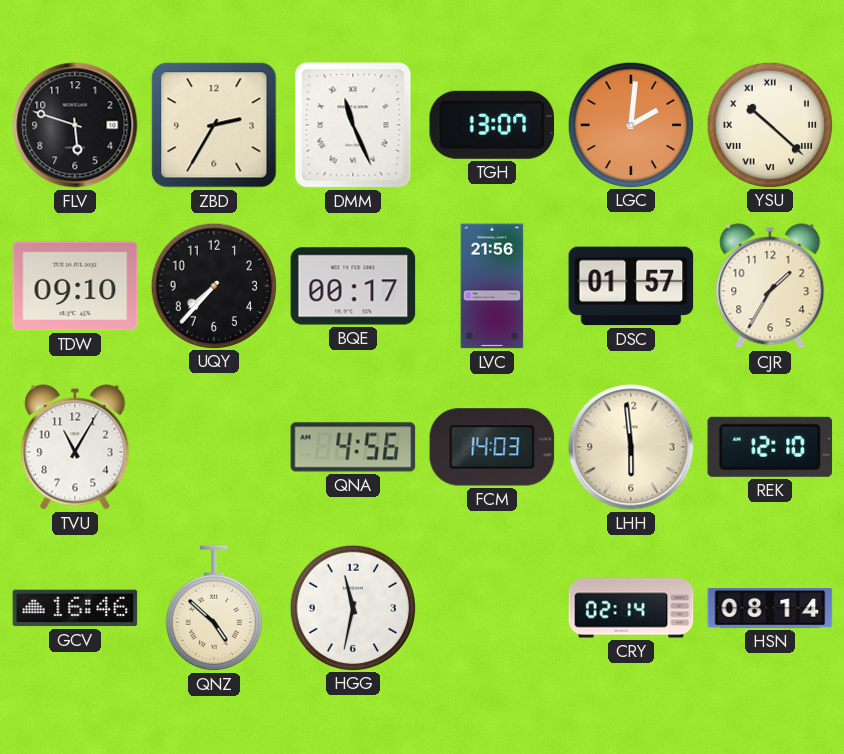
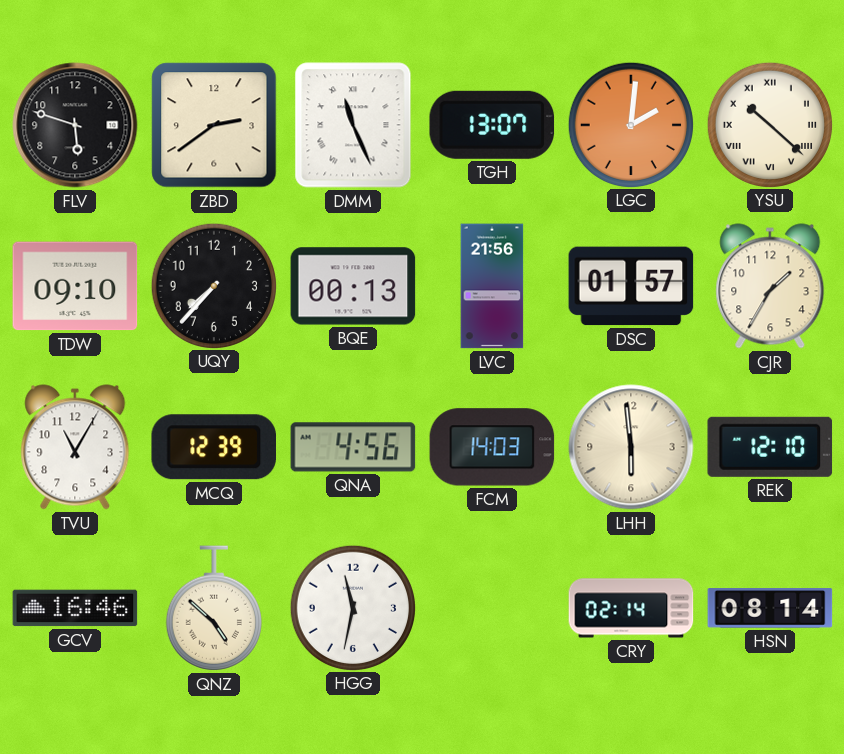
ZBD: 2:35 -> 2:39
BQE: 00:17 -> 00:13
MCQ: none -> 12:39
